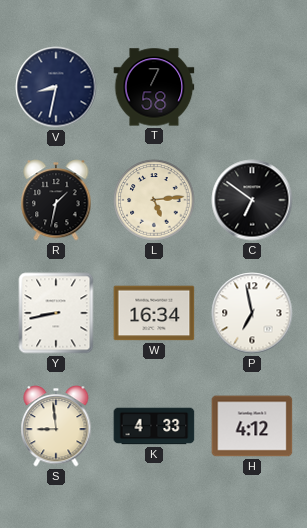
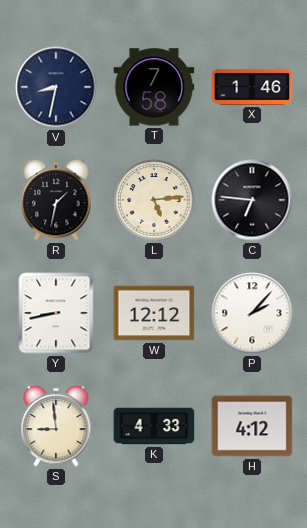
X: none -> 1:46
C: 6:51 -> 6:46
W: 16:34 -> 12:12
P: 6:58 -> 2:07
